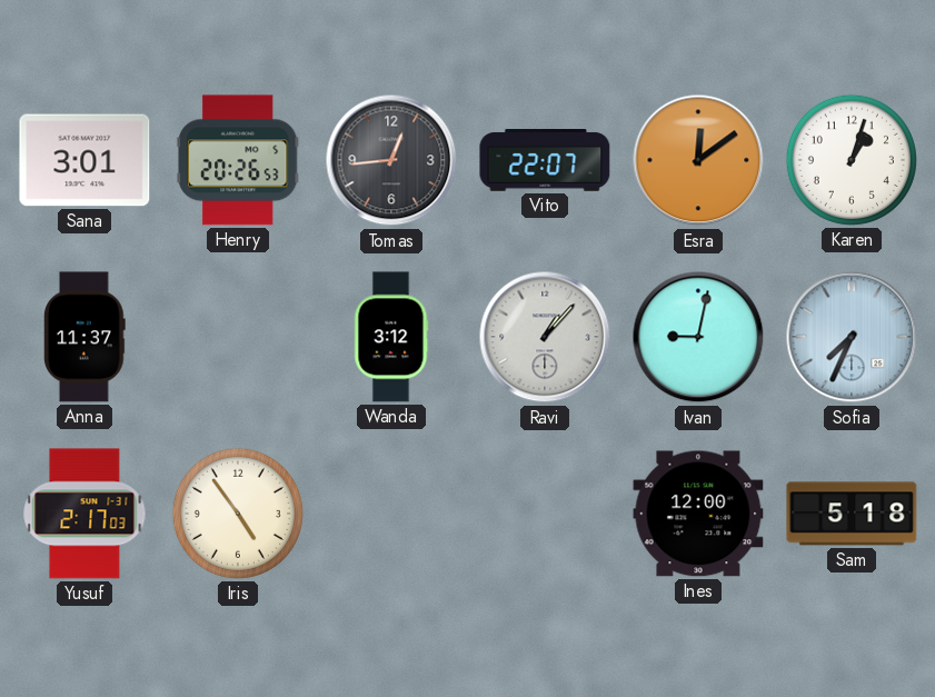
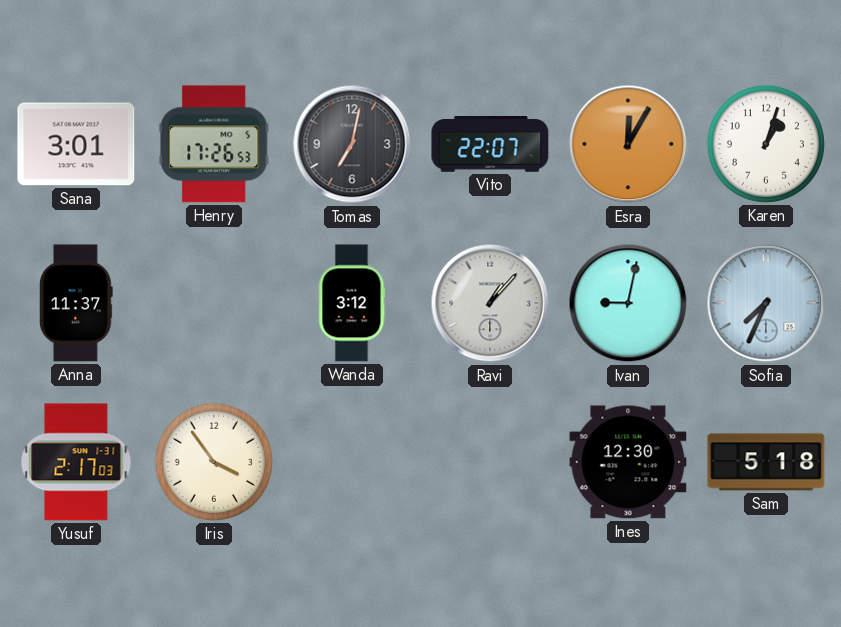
Henry: 20:26 -> 17:26
Tomas: 12:44 -> 7:02
Esra: 12:09 -> 12:05
Iris: 4:54 -> 3:54
Ines: 12:00 -> 12:30
